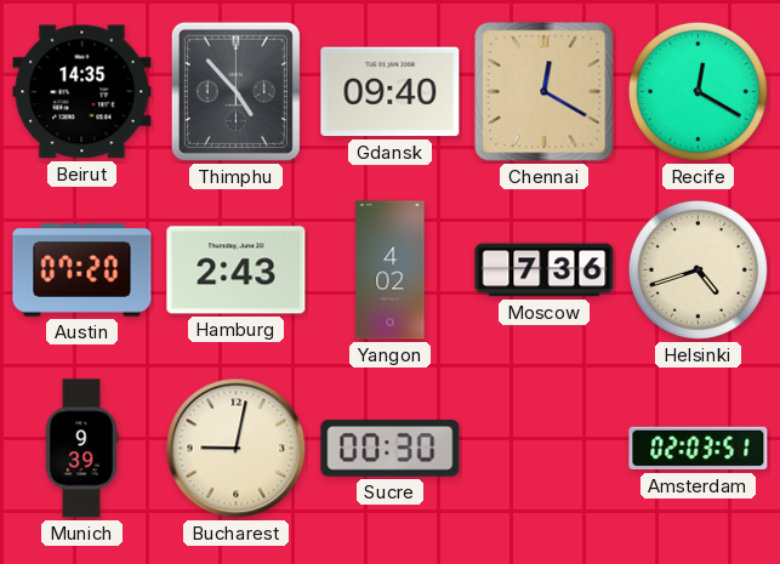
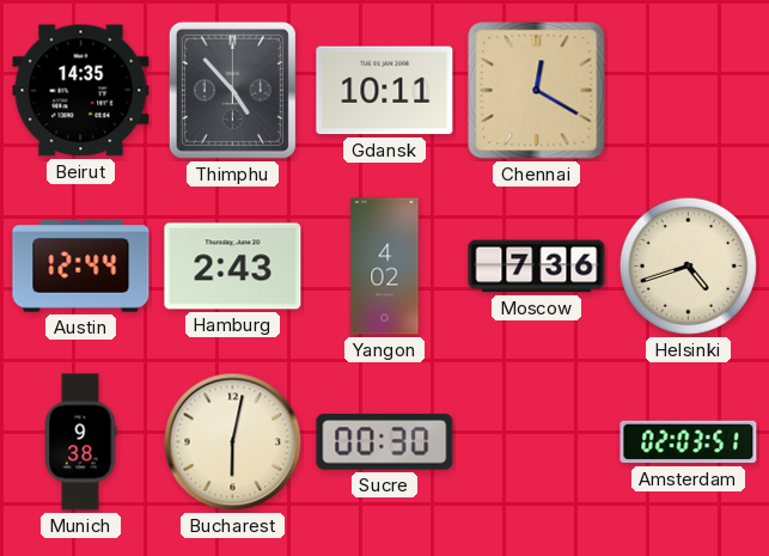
Gdansk: 09:40 -> 10:11
Recife: 12:20 -> none
Austin: 07:20 -> 12:44
Munich: 9:39 -> 9:38
Bucharest: 9:02 -> 6:02
